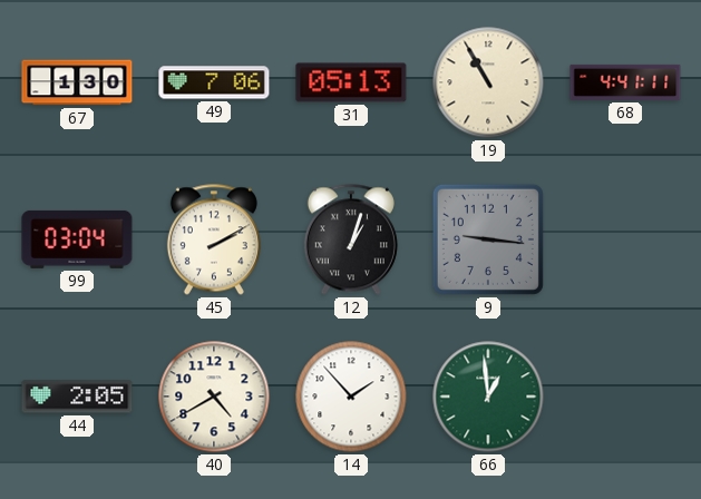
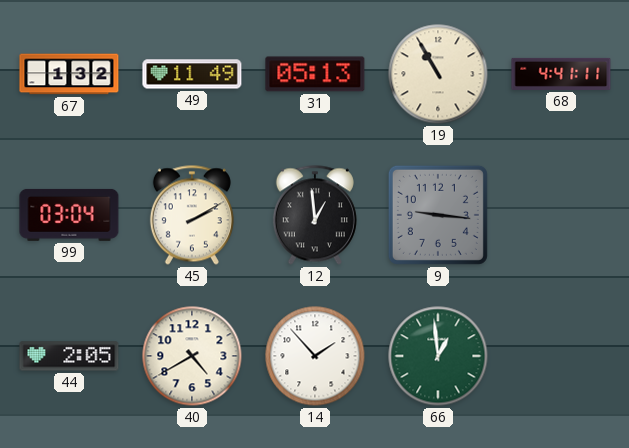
67: 1:30 -> 1:32
49: 7:06 -> 11:49
12: 1:03 -> 12:59
